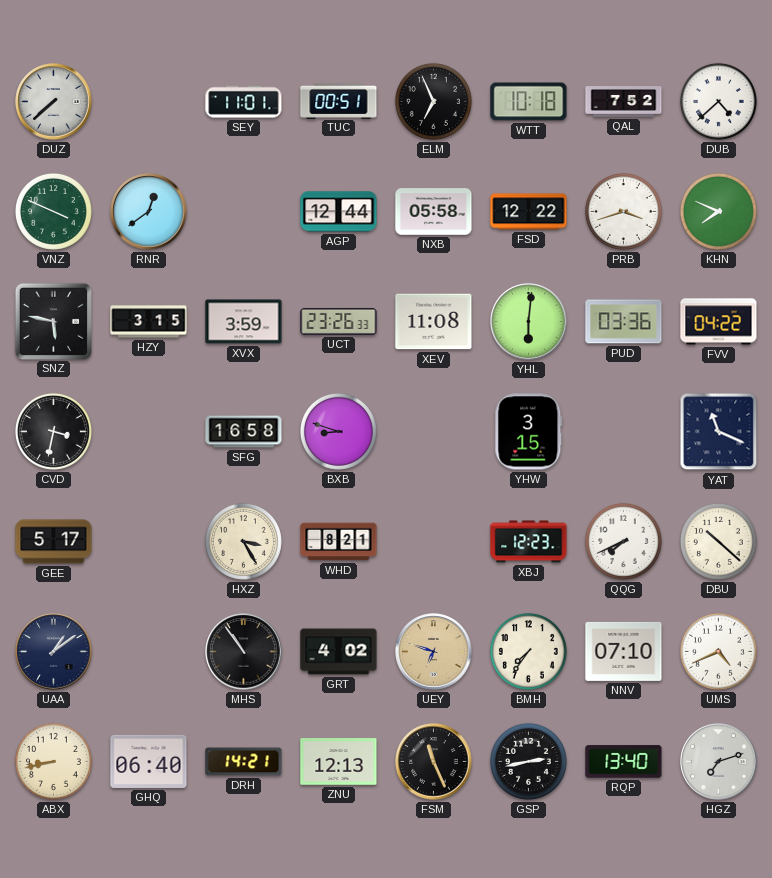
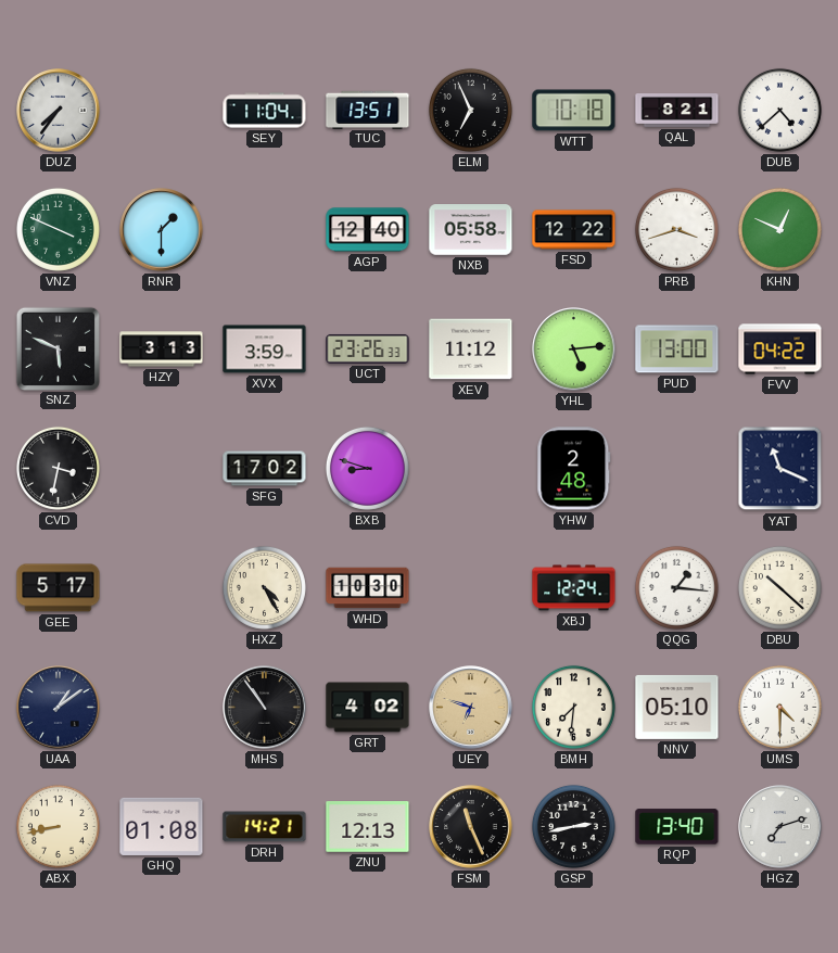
DUZ: 7:38 -> 7:36
SEY: 11:01 -> 11:04
TUC: 00:51 -> 13:51
QAL: 7:52 -> 8:21
RNR: 12:39 -> 1:30
AGP: 12:44 -> 12:40
KHN: 7:49 -> 12:49
SNZ: 5:47 -> 5:49
HZY: 3:15 -> 3:13
XEV: 11:08 -> 11:12
YHL: 6:01 -> 5:14
PUD: 03:36 -> 13:00
SFG: 16:58 -> 17:02
YHW: 3:15 -> 2:48
HXZ: 3:25 -> 4:25
WHD: 8:21 -> 10:30
XBJ: 12:23 -> 12:24
QQG: 7:41 -> 1:16
BMH: 7:36 -> 7:31
NNV: 07:10 -> 05:10
UMS: 4:41 -> 4:30
GHQ: 06:40 -> 01:08
